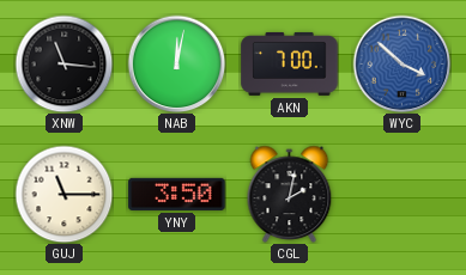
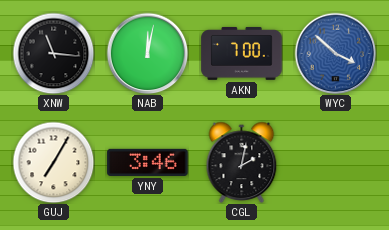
GUJ: 11:15 -> 7:05
YNY: 3:50 -> 3:46
